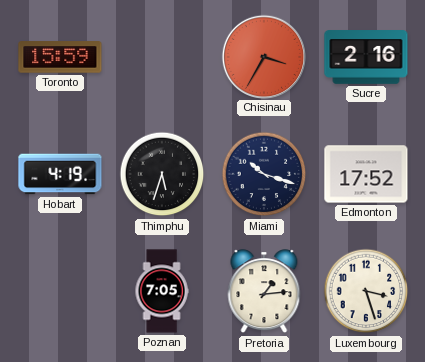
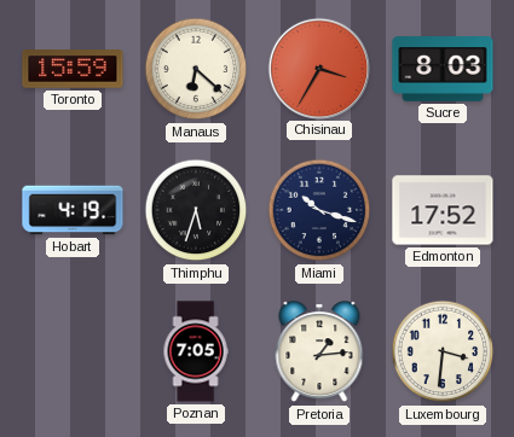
Manaus: none -> 6:22
Sucre: 2:16 -> 8:03
Luxembourg: 3:27 -> 3:31
